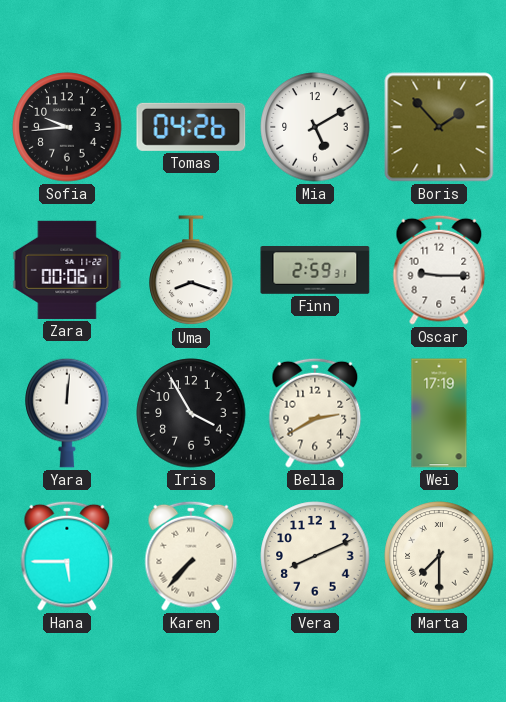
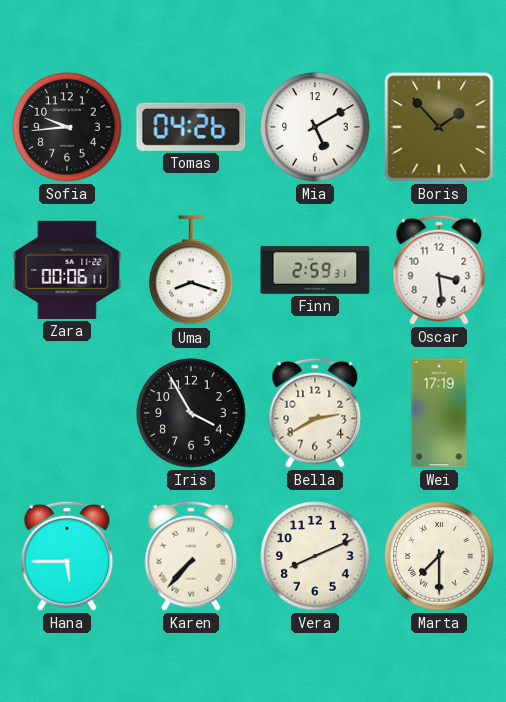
Oscar: 9:15 -> 3:29
Yara: 12:01 -> none
